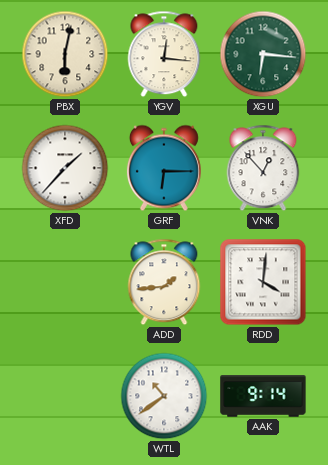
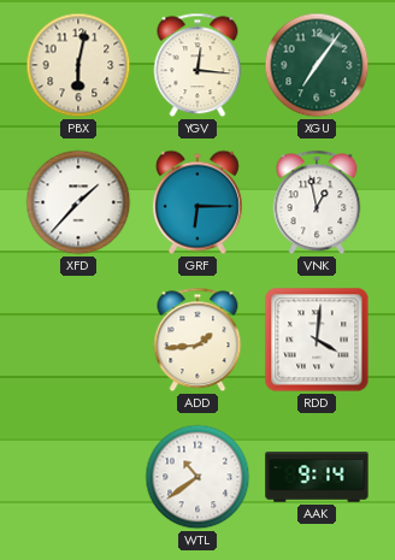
XGU: 6:16 -> 7:06
VNK: 12:53 -> 12:58
